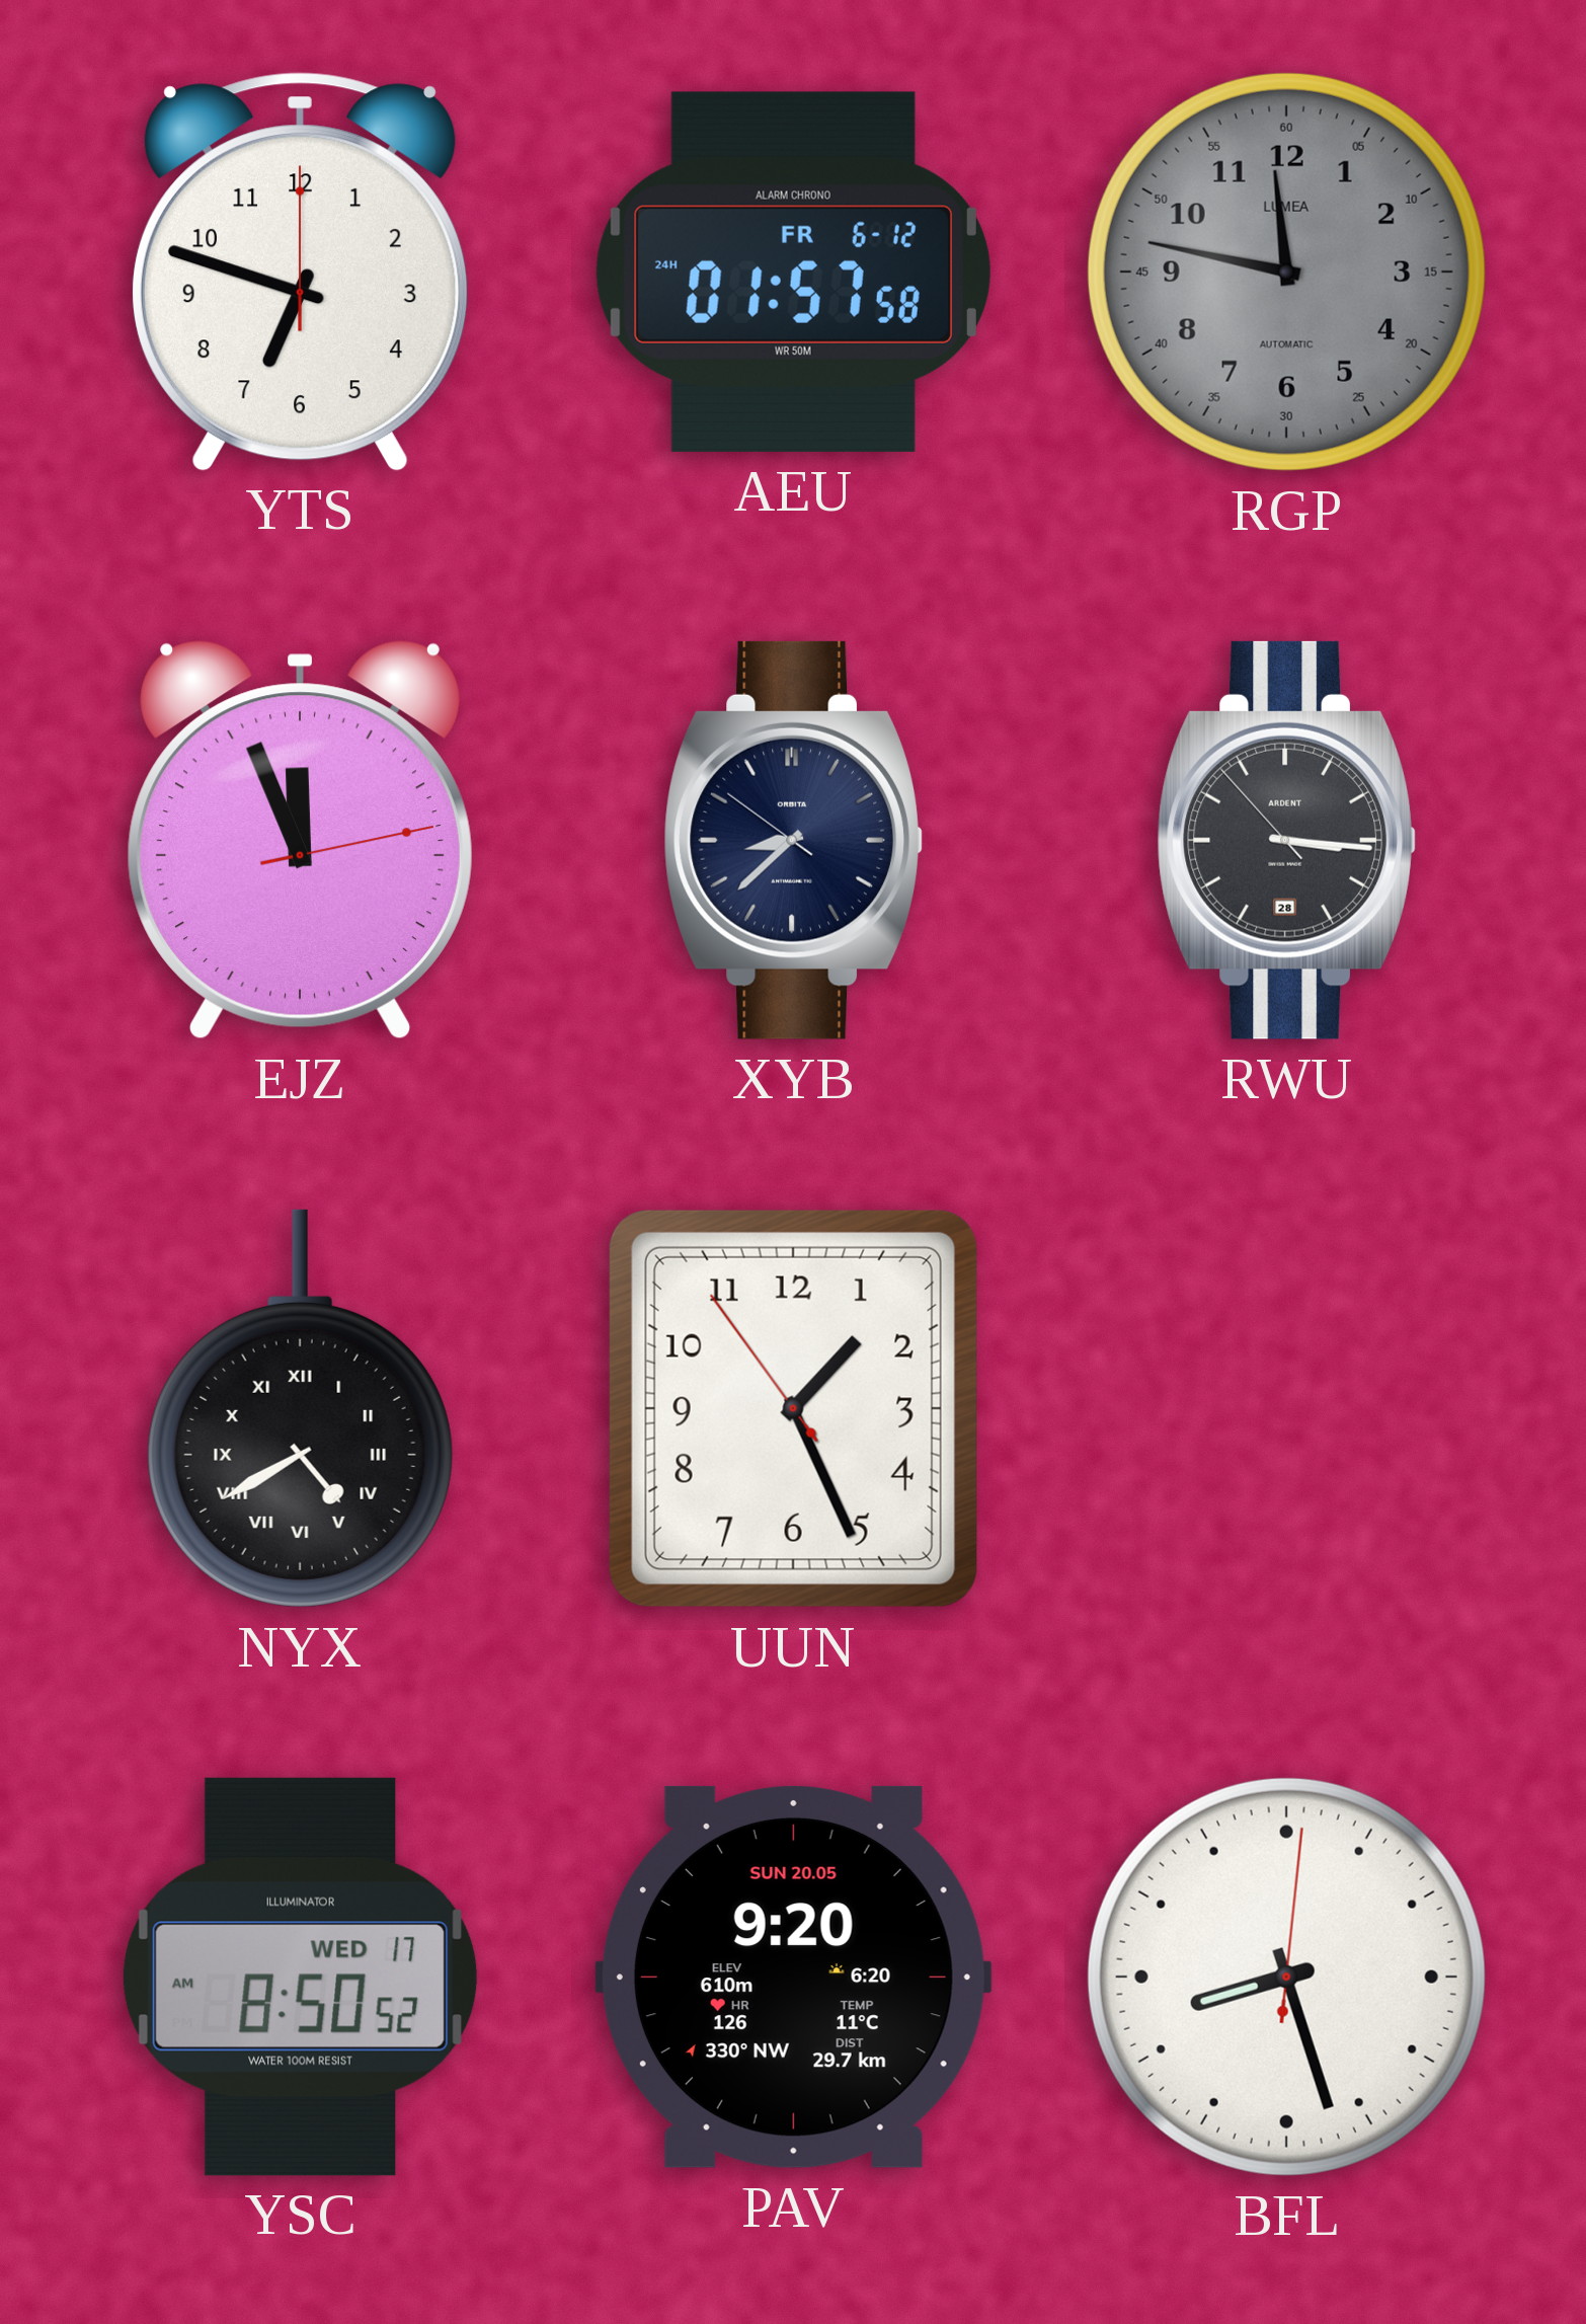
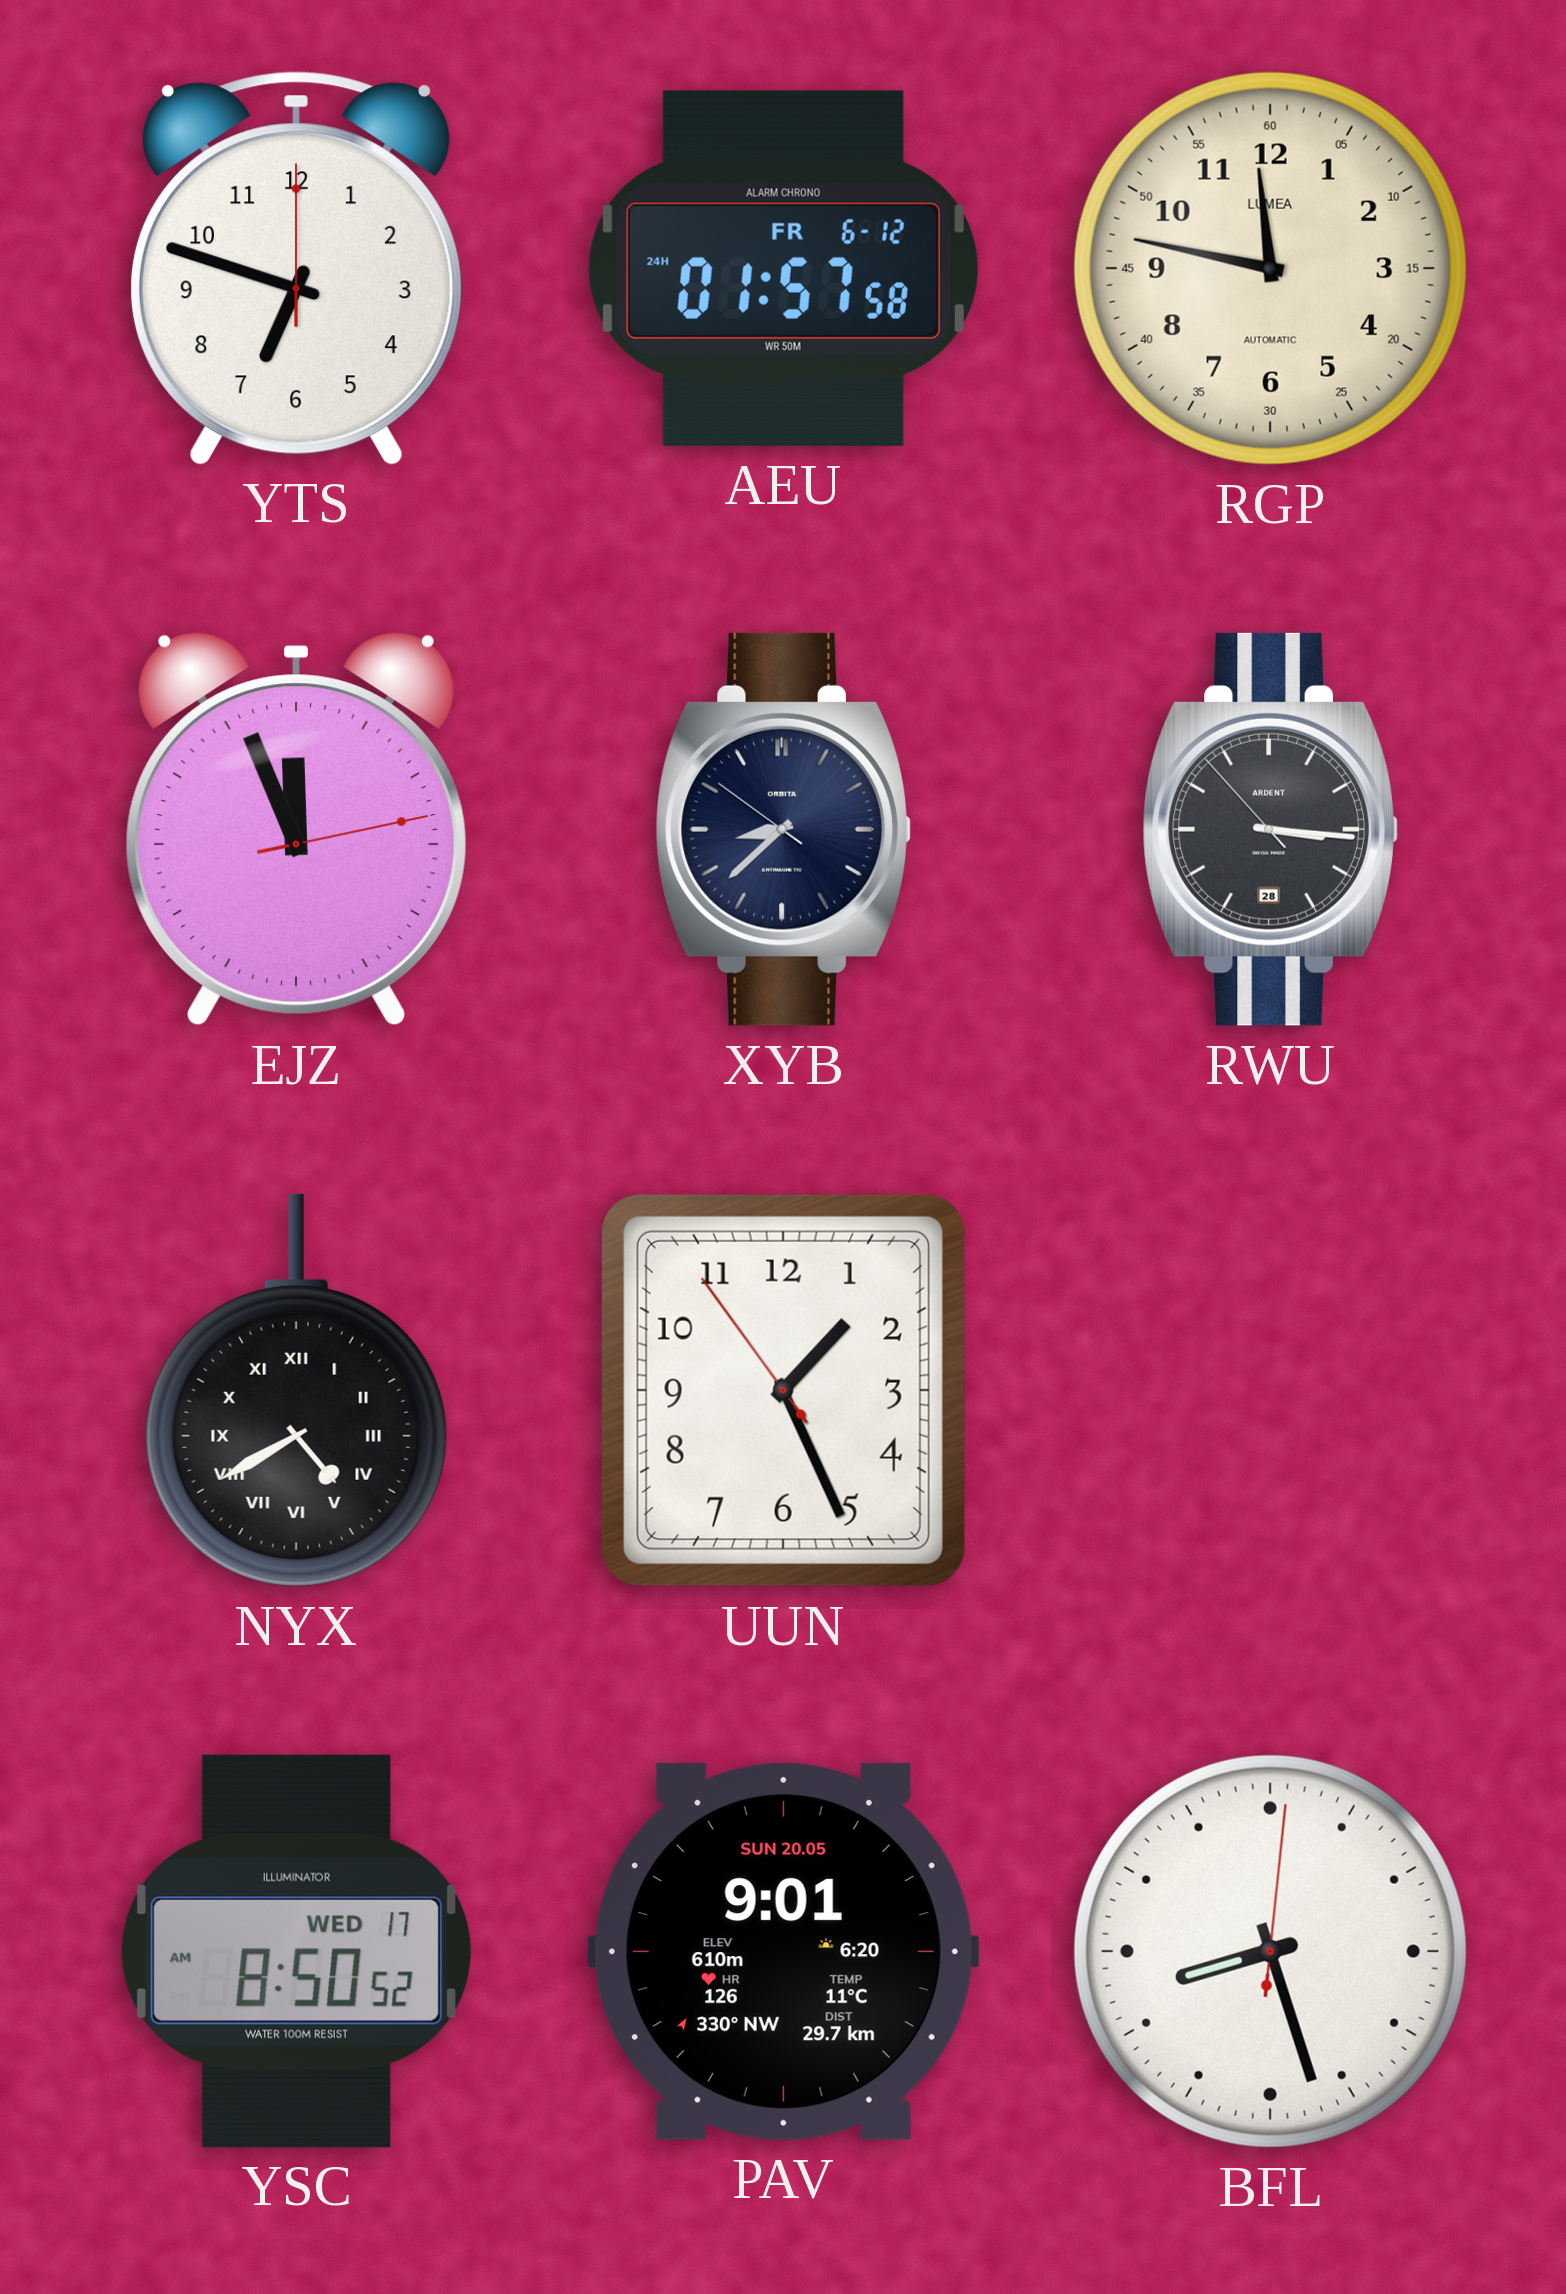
RGP dial: grey -> cream
PAV: 9:20 -> 9:01
